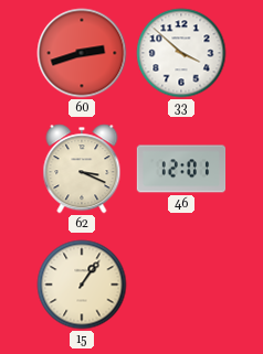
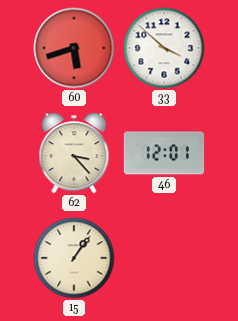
60: 2:42 -> 5:42
62: 3:19 -> 3:23
